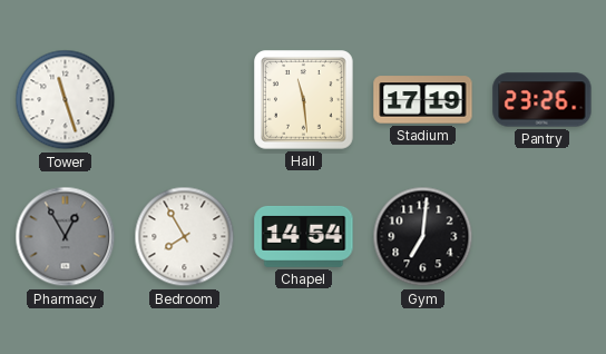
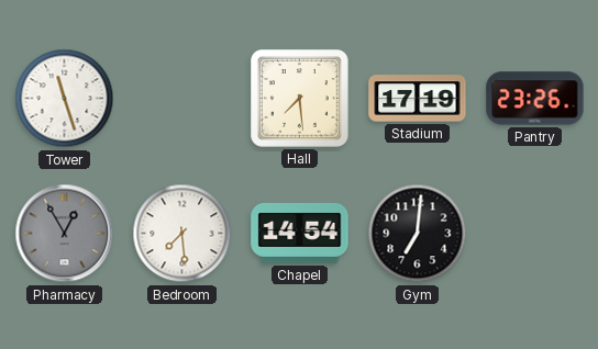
Hall: 11:29 -> 7:29
Bedroom: 7:55 -> 7:29
